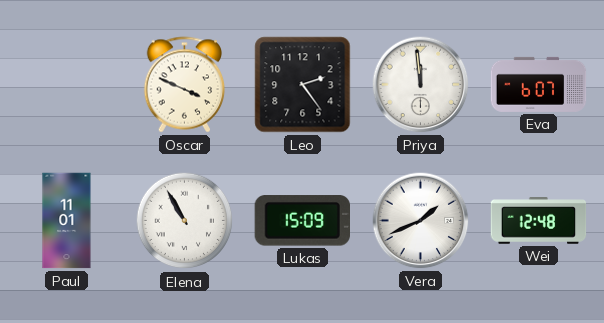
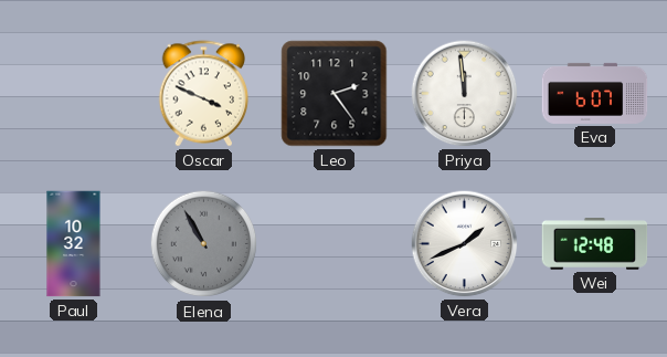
Paul: 11:01 -> 10:32
Elena dial: white -> grey
Lukas: 15:09 -> none
